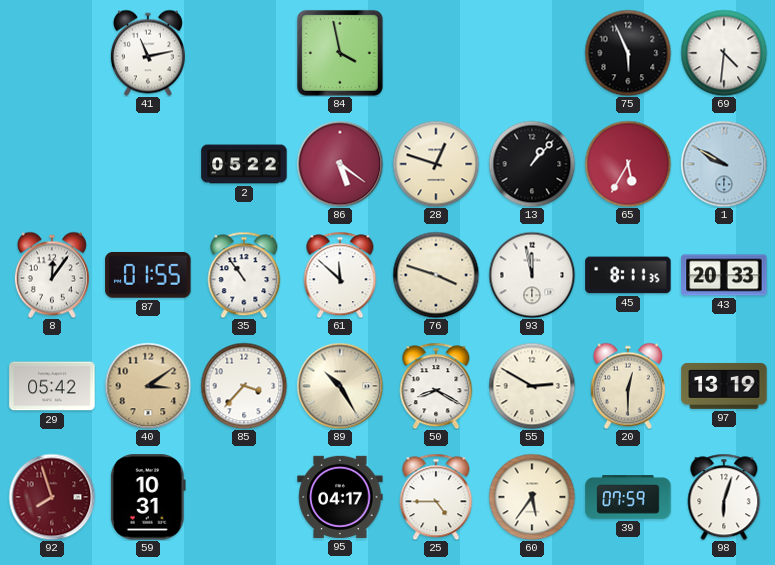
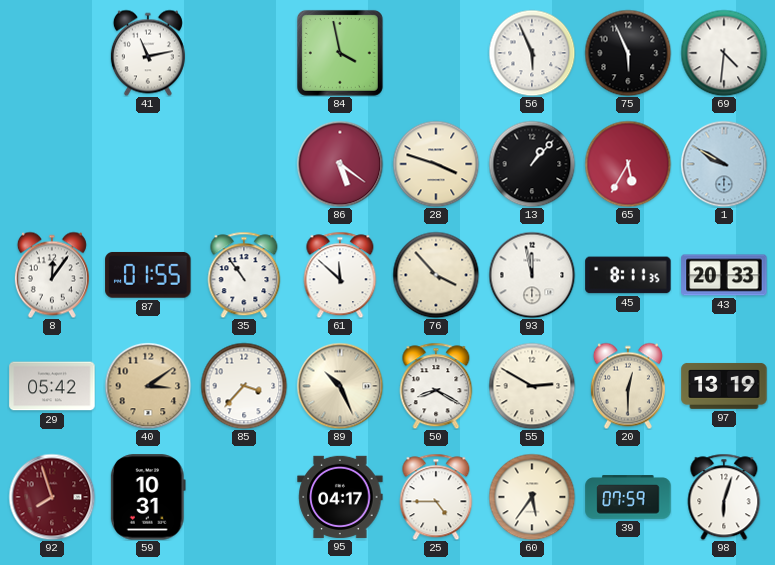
56: none -> 5:56
2: 05:22 -> none
28: 12:48 -> 3:48
76: 3:48 -> 3:53
89: 10:25 -> 10:26
